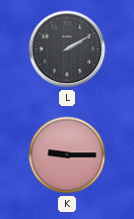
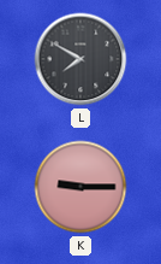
L: 2:10 -> 7:50
